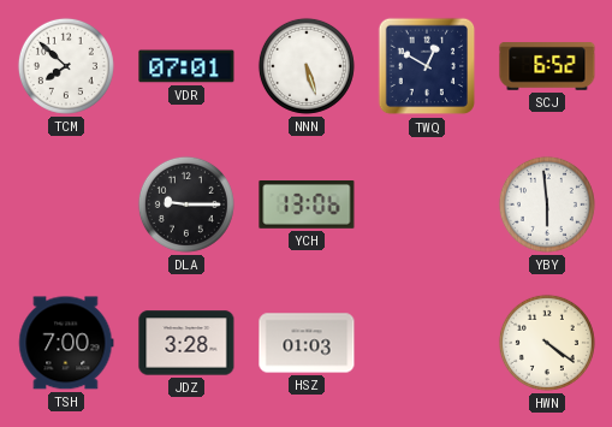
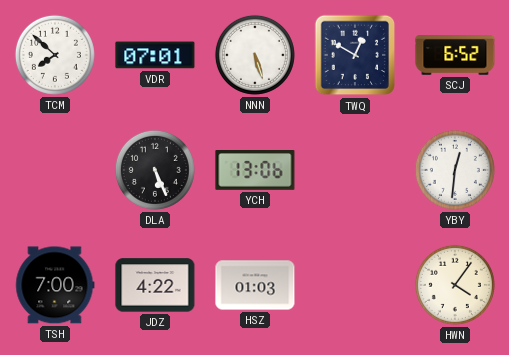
DLA: 9:15 -> 5:26
YBY: 5:59 -> 12:31
JDZ: 3:28 -> 4:22
HWN: 4:21 -> 4:06
